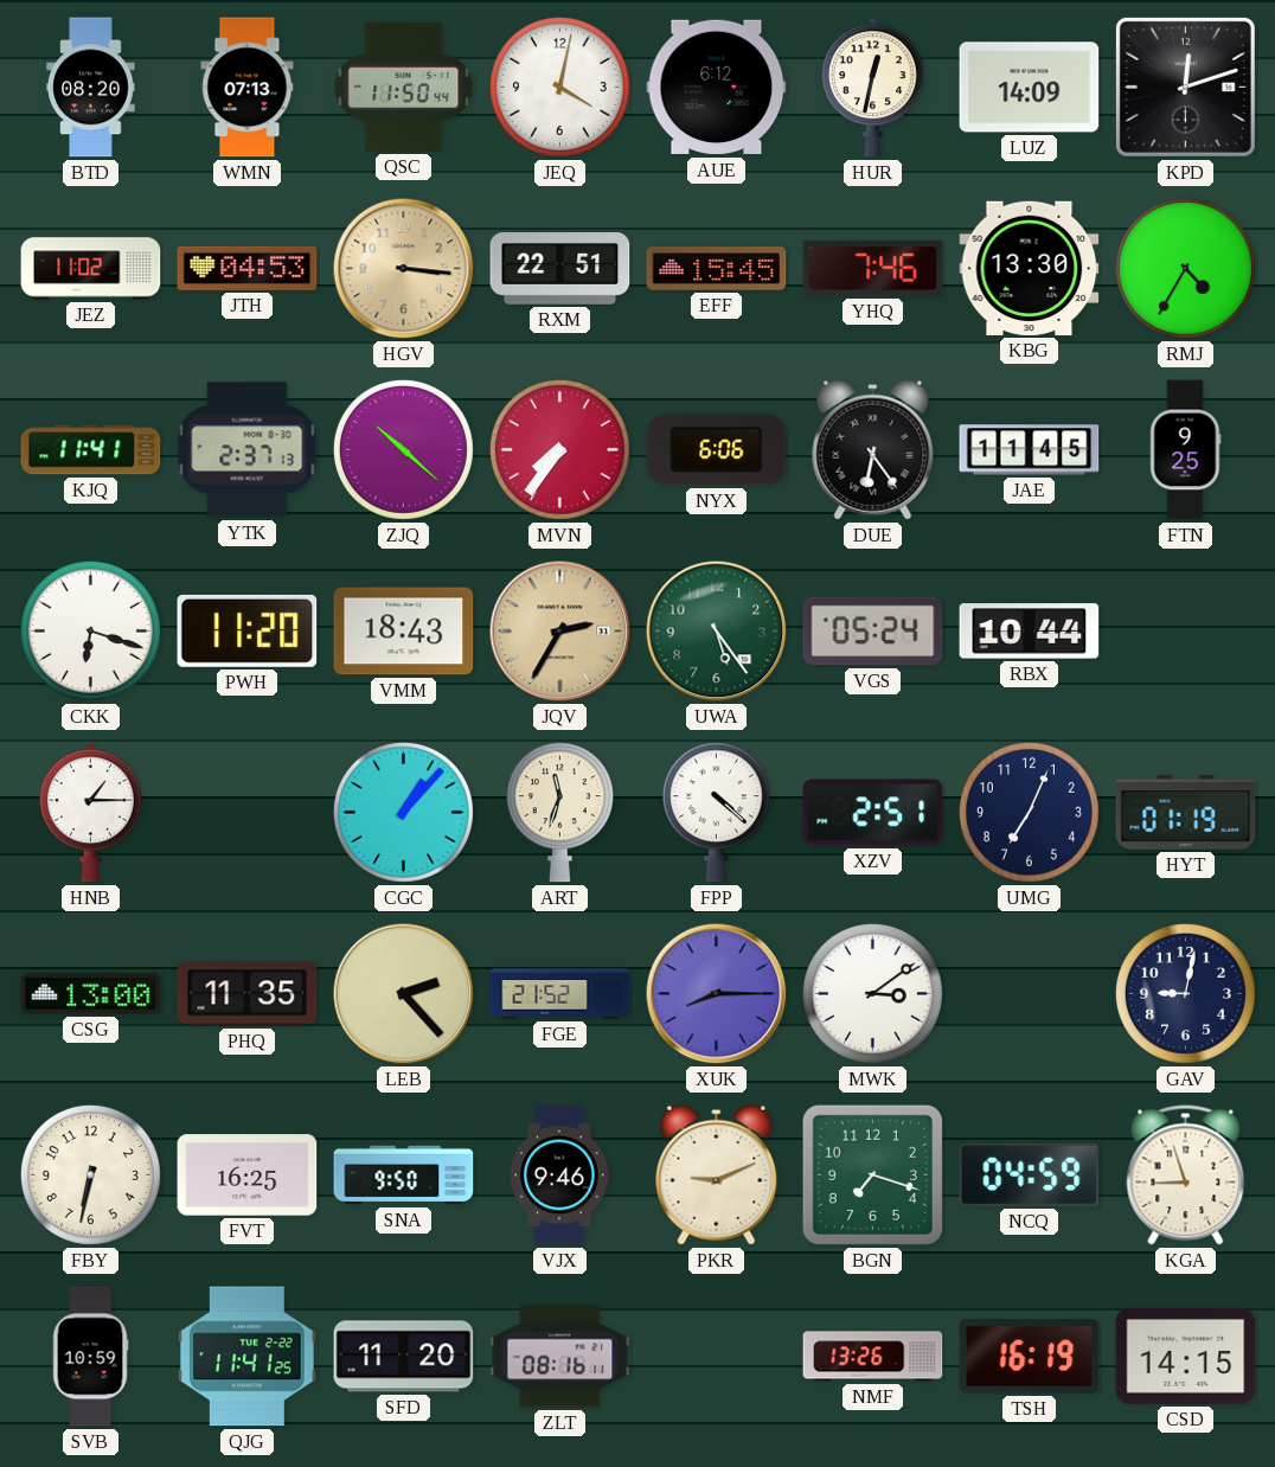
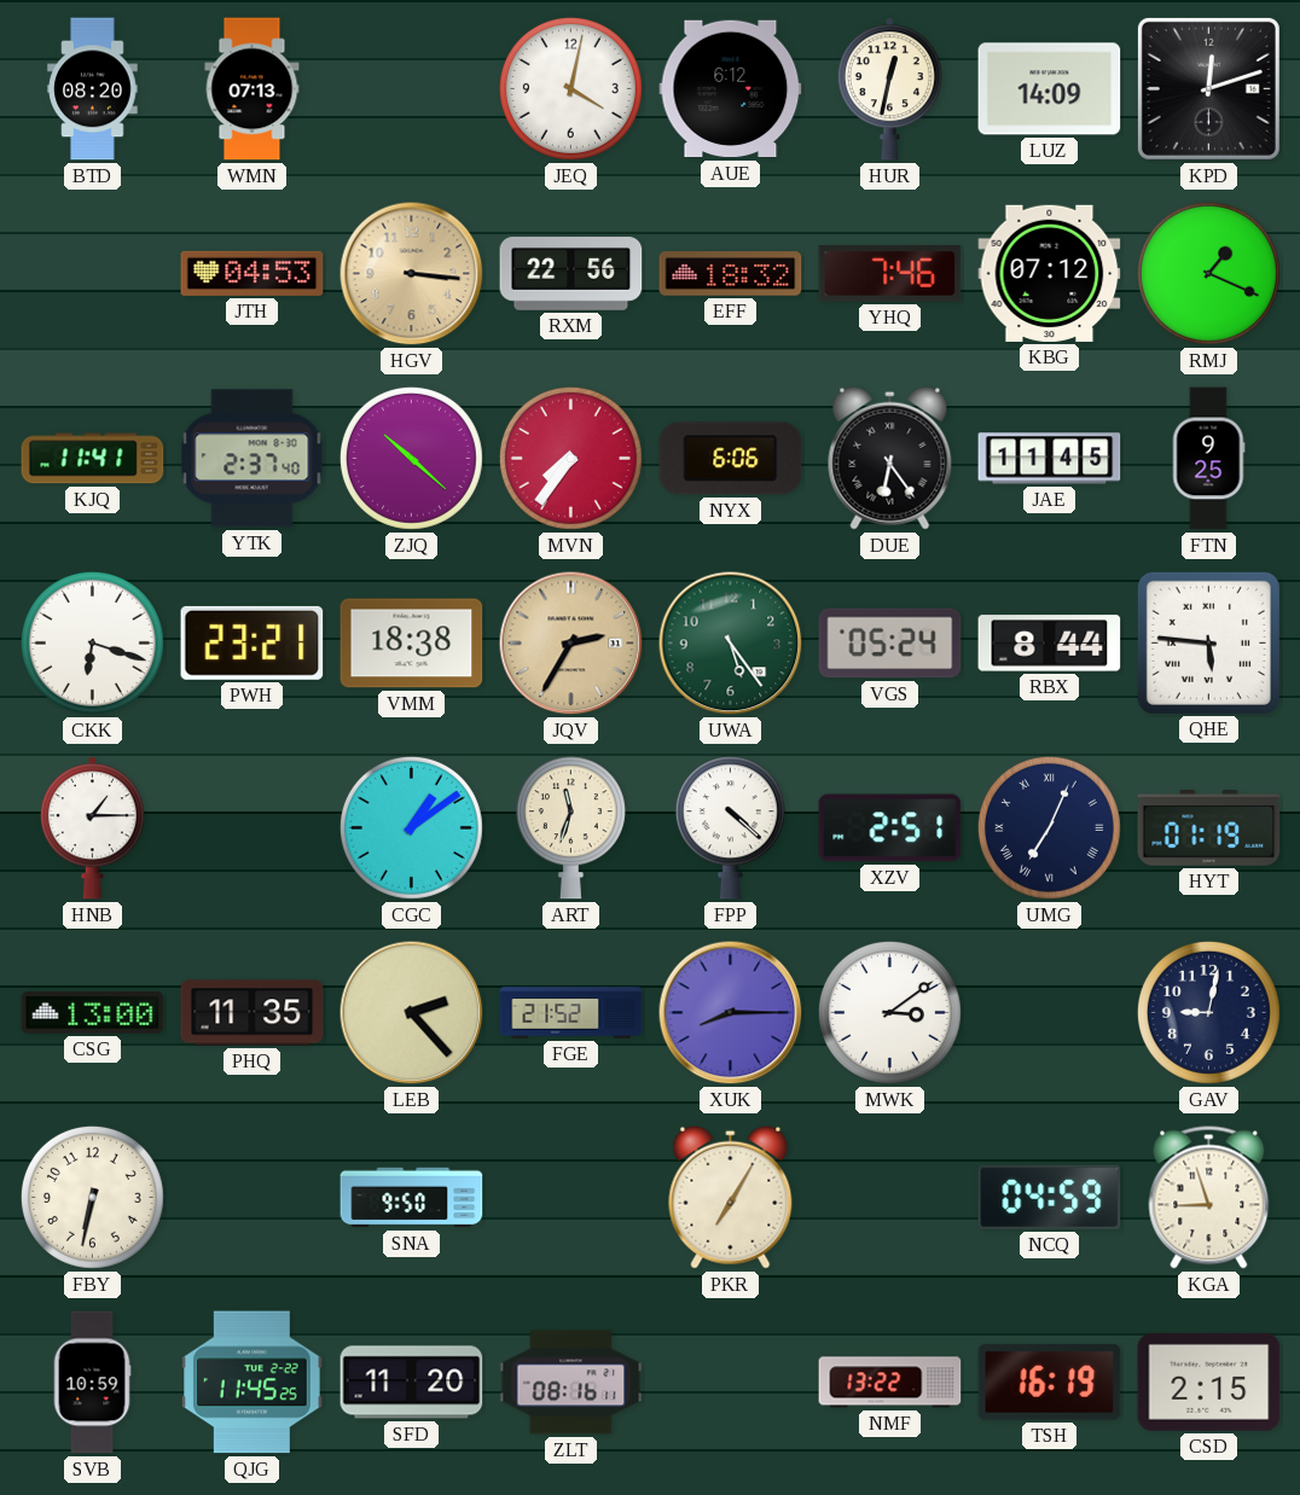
QSC: 11:50 -> none
JEZ: 11:02 -> none
RXM: 22:51 -> 22:56
EFF: 15:45 -> 18:32
KBG: 13:30 -> 07:12
RMJ: 4:35 -> 1:19
YTK: 2:37:13 -> 2:37:40
PWH: 11:20 -> 23:21
VMM: 18:43 -> 18:38
RBX: 10:44 -> 8:44
QHE: none -> 5:46
CGC: 1:07 -> 1:09
UMG numerals: Arabic -> Roman
FVT: 16:25 -> none
VJX: 9:46 -> none
PKR: 9:11 -> 7:05
BGN: 7:18 -> none
QJG: 11:41 -> 11:45
NMF: 13:26 -> 13:22
CSD: 14:15 -> 2:15
